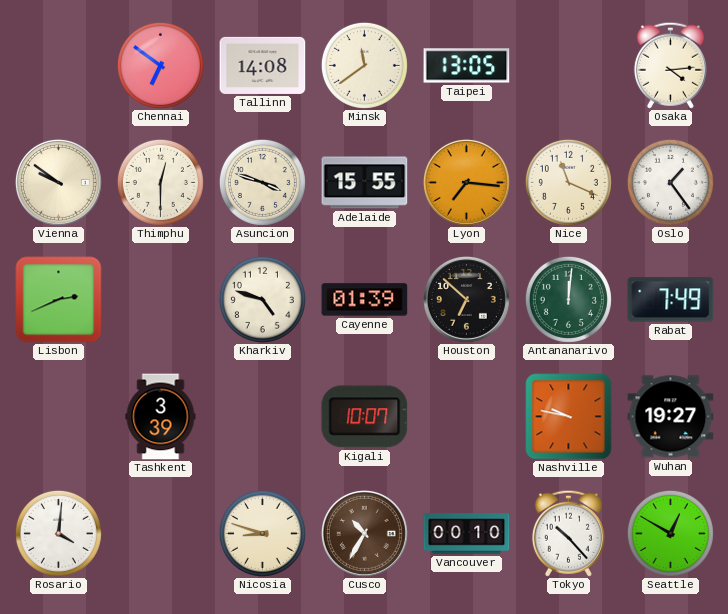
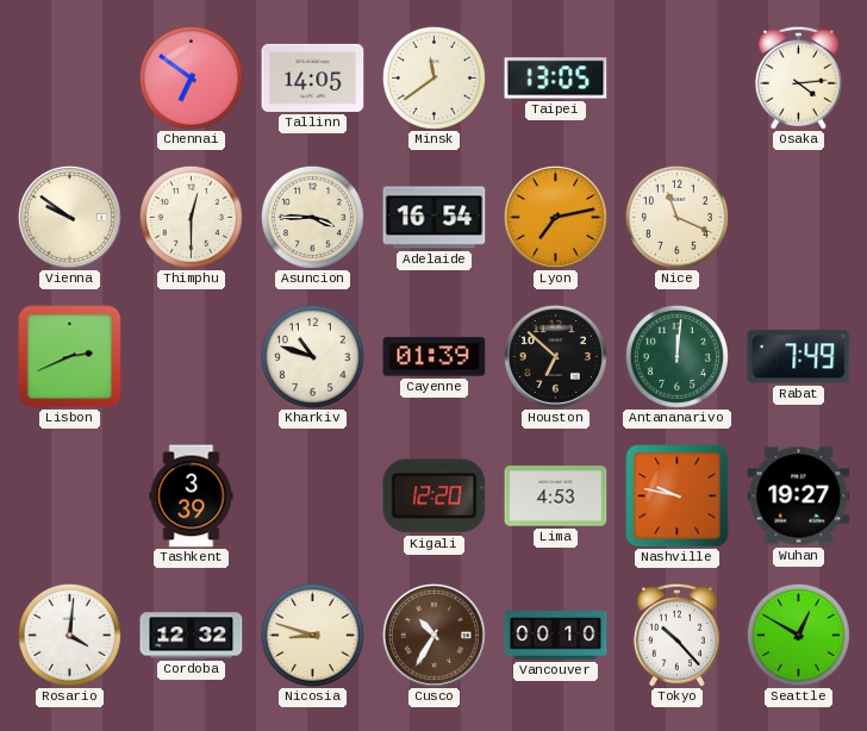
Tallinn: 14:08 -> 14:05
Asuncion: 3:48 -> 3:45
Adelaide: 15:55 -> 16:54
Lyon: 7:16 -> 7:13
Oslo: 1:24 -> none
Kharkiv: 4:48 -> 10:48
Kigali: 10:07 -> 12:20
Lima: none -> 4:53
Cordoba: none -> 12:32
